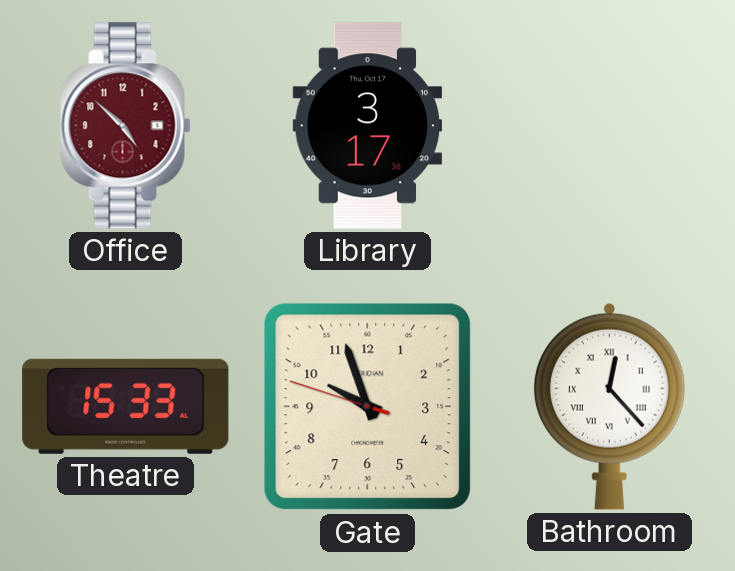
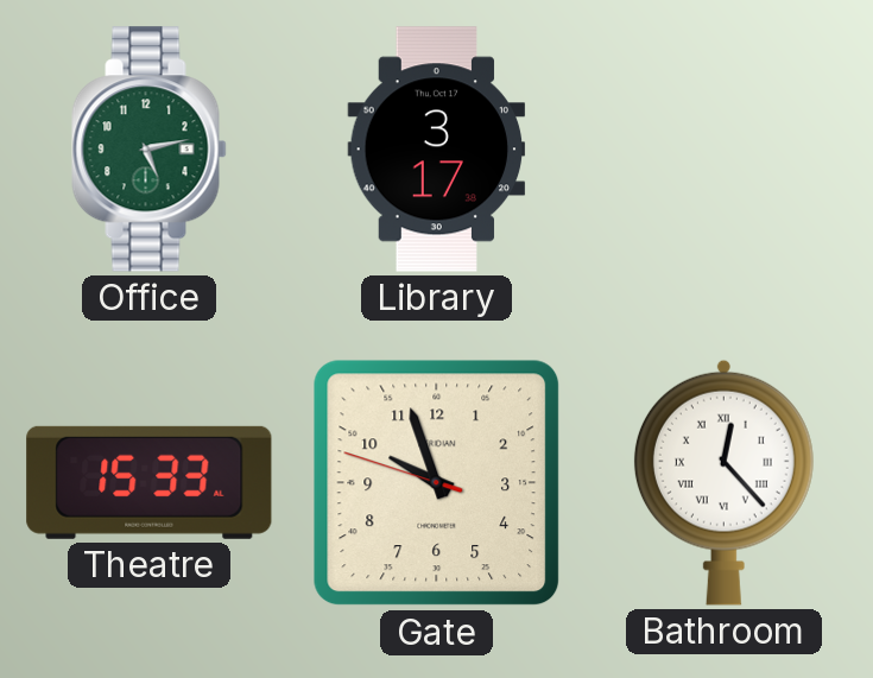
Office: 4:52 -> 5:13
Office dial: burgundy -> green
